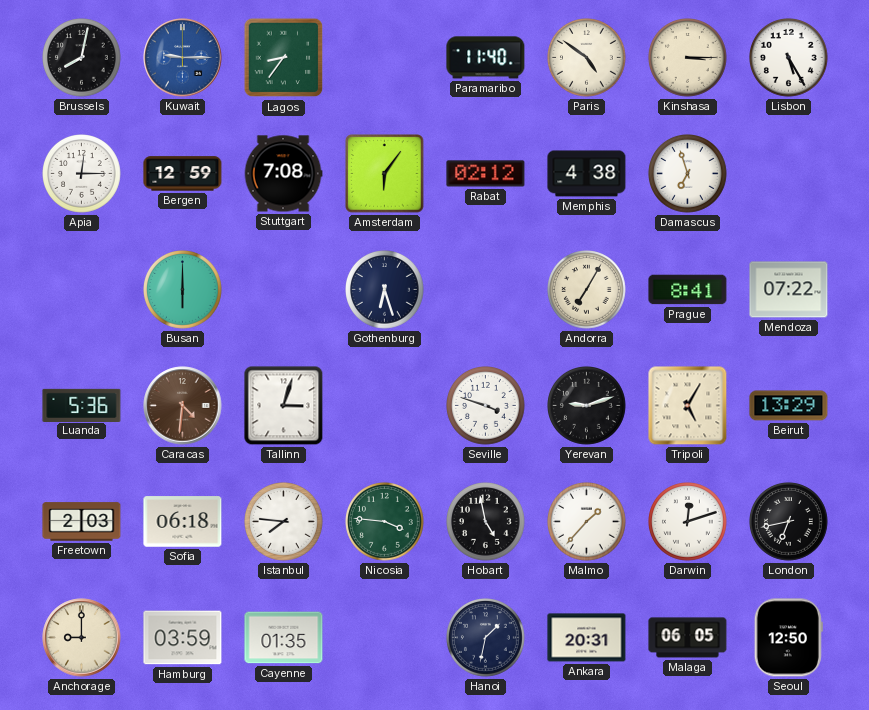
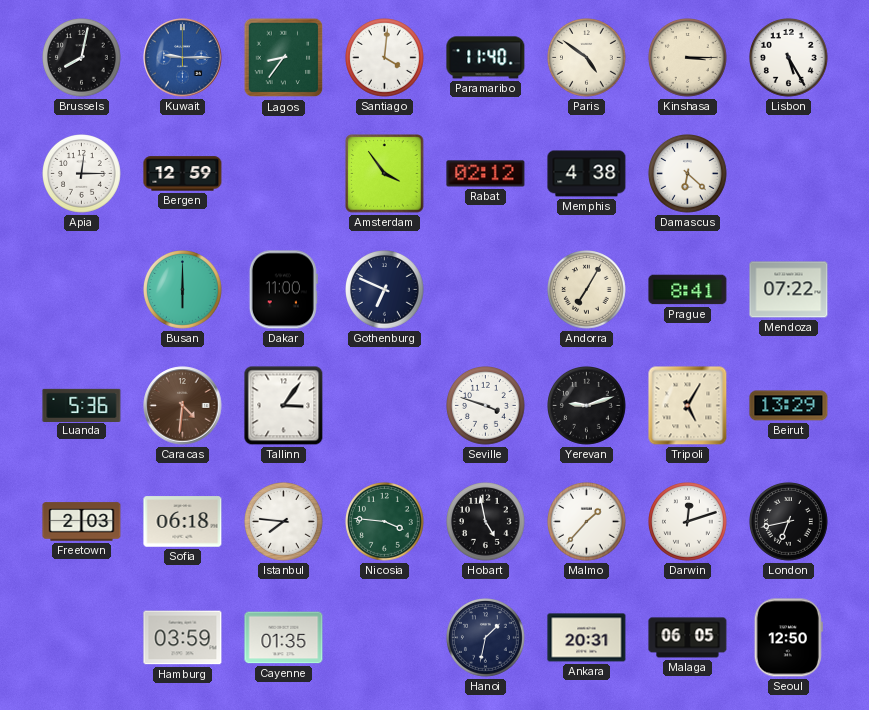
Santiago: none -> 4:01
Stuttgart: 7:08 -> none
Amsterdam: 6:06 -> 3:54
Damascus: 6:57 -> 6:22
Dakar: none -> 11:00
Gothenburg: 6:27 -> 6:49
Tallinn: 3:03 -> 3:06
Anchorage: 9:00 -> none
